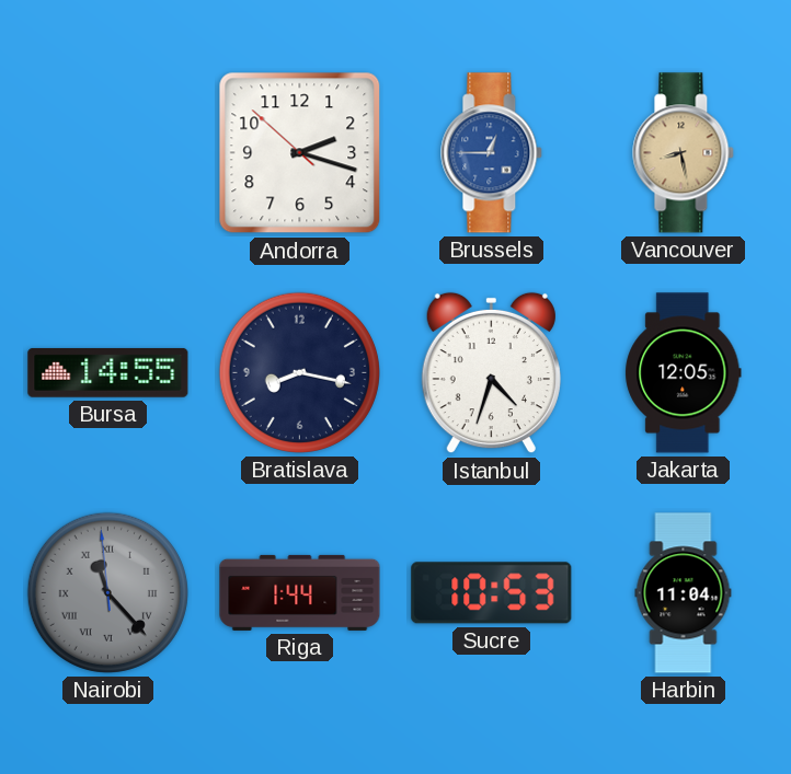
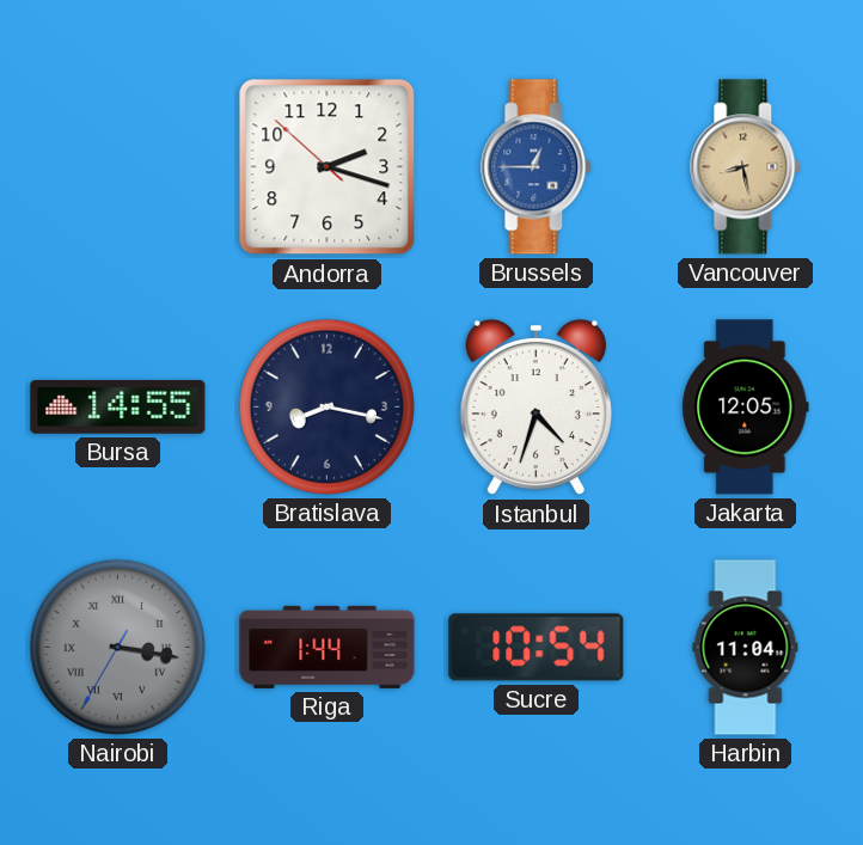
Nairobi: 11:22 -> 3:16
Sucre: 10:53 -> 10:54
